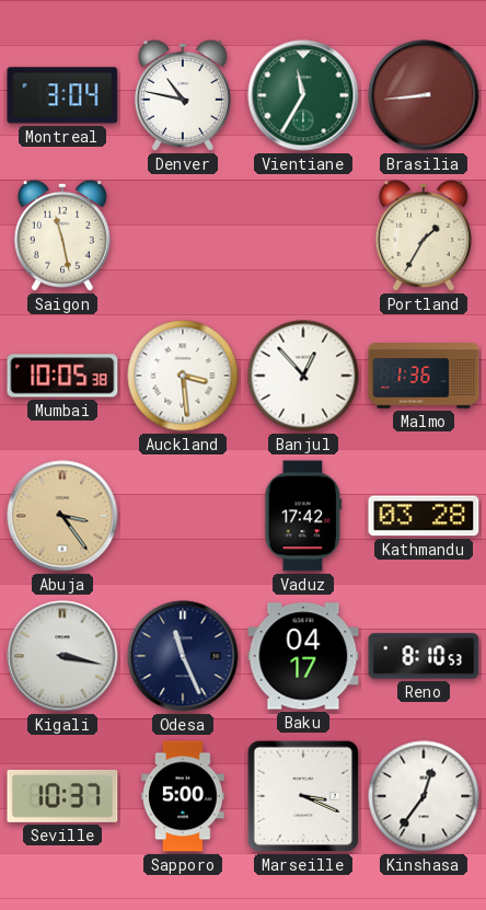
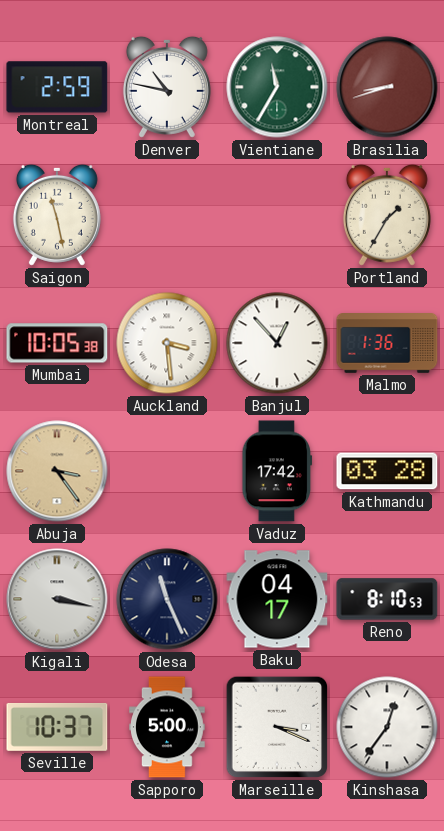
Montreal: 3:04 -> 2:59
Brasilia: 8:44 -> 8:42
